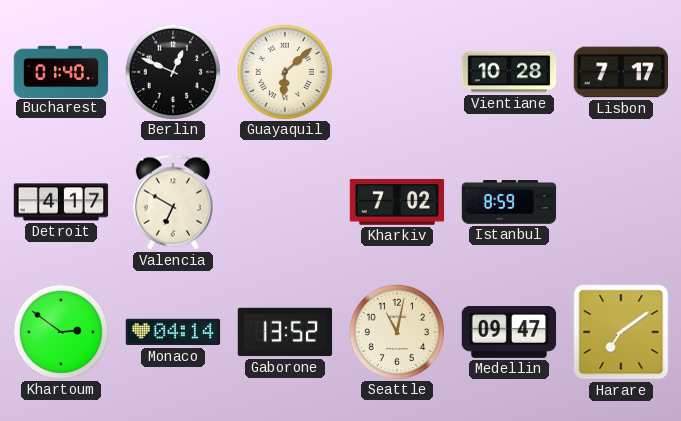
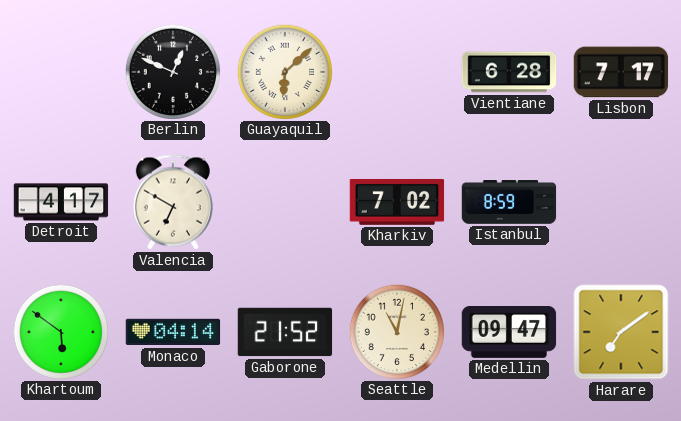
Bucharest: 01:40 -> none
Vientiane: 10:28 -> 6:28
Khartoum: 2:51 -> 5:51
Gaborone: 13:52 -> 21:52
